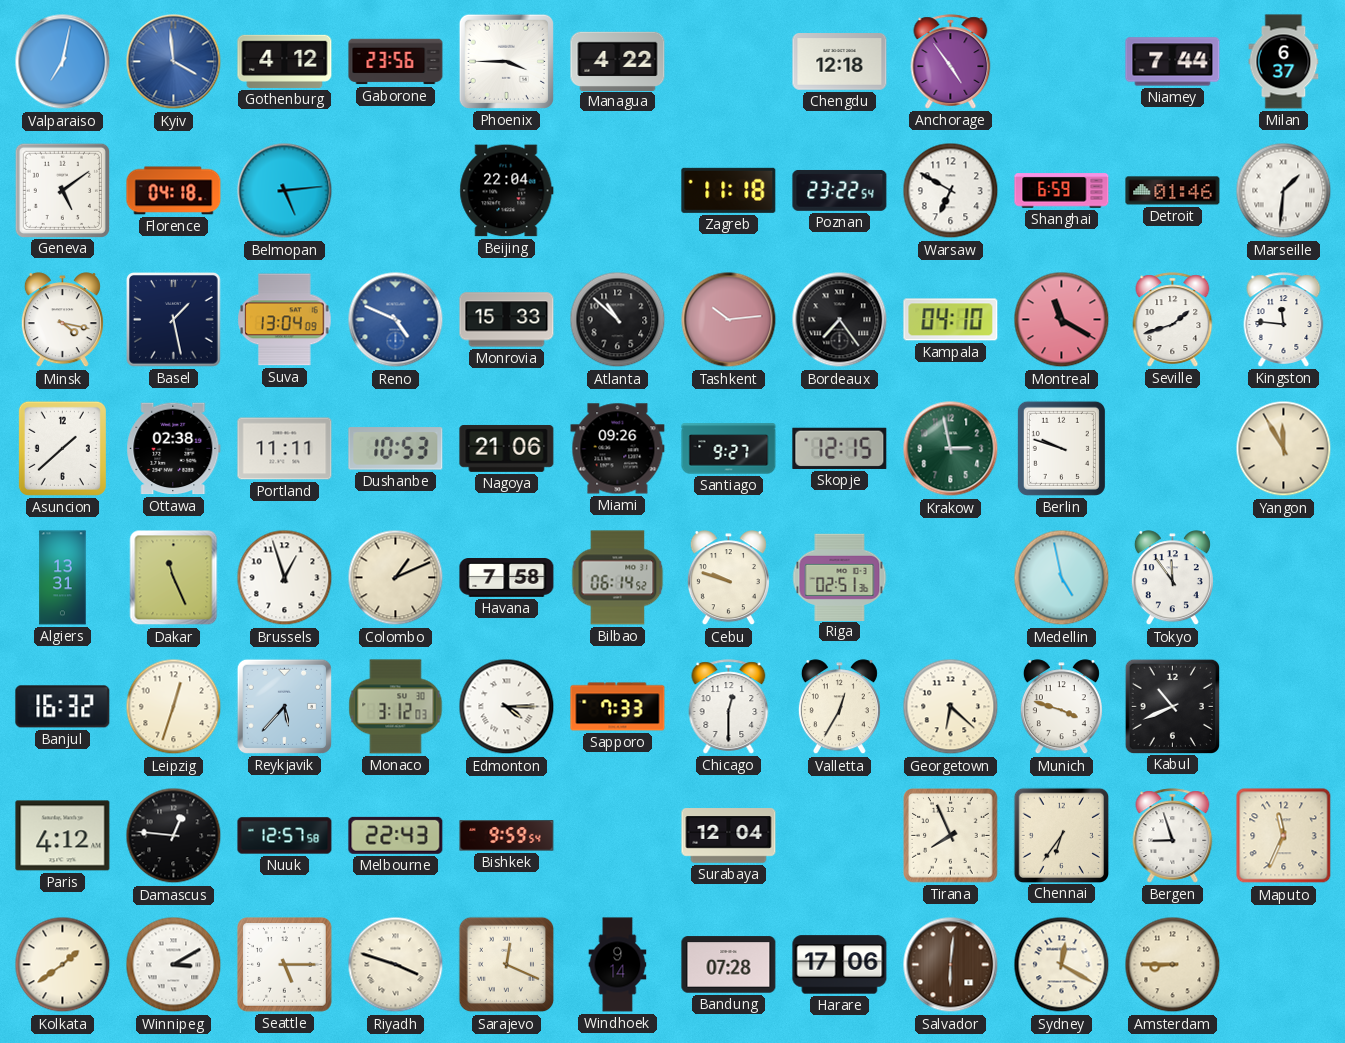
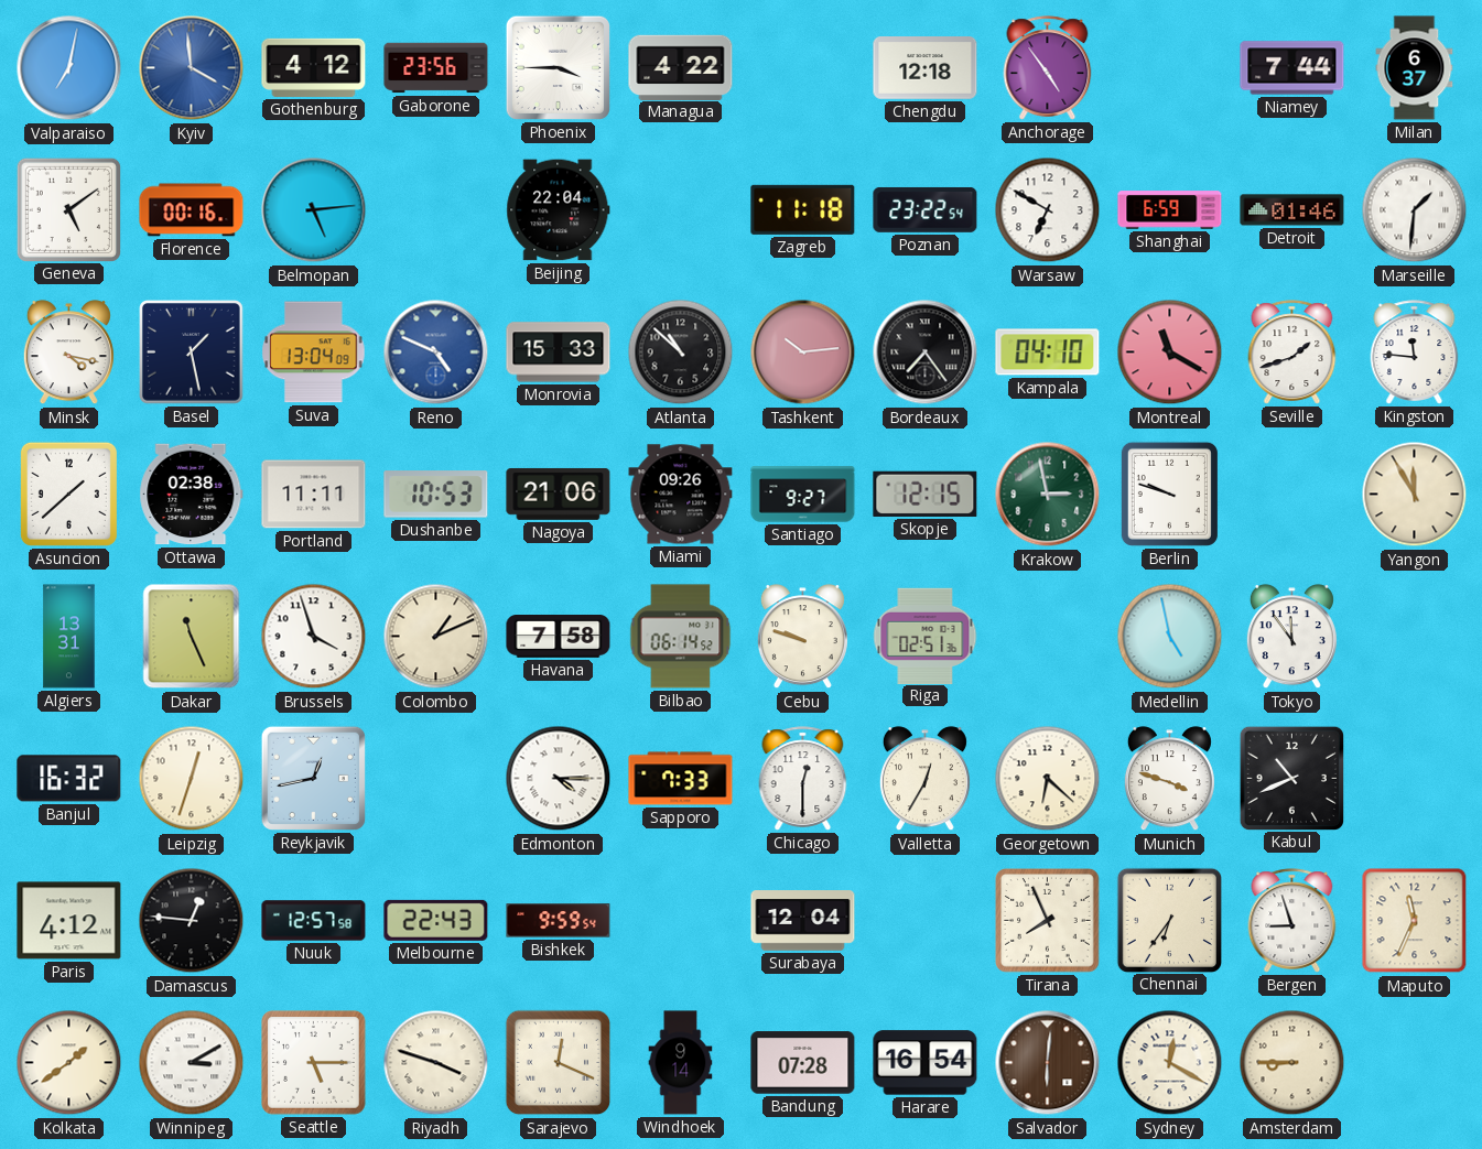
Florence: 04:18 -> 00:16
Brussels: 12:57 -> 3:57
Reykjavik: 5:37 -> 12:43
Monaco: 3:12 -> none
Harare: 17:06 -> 16:54
